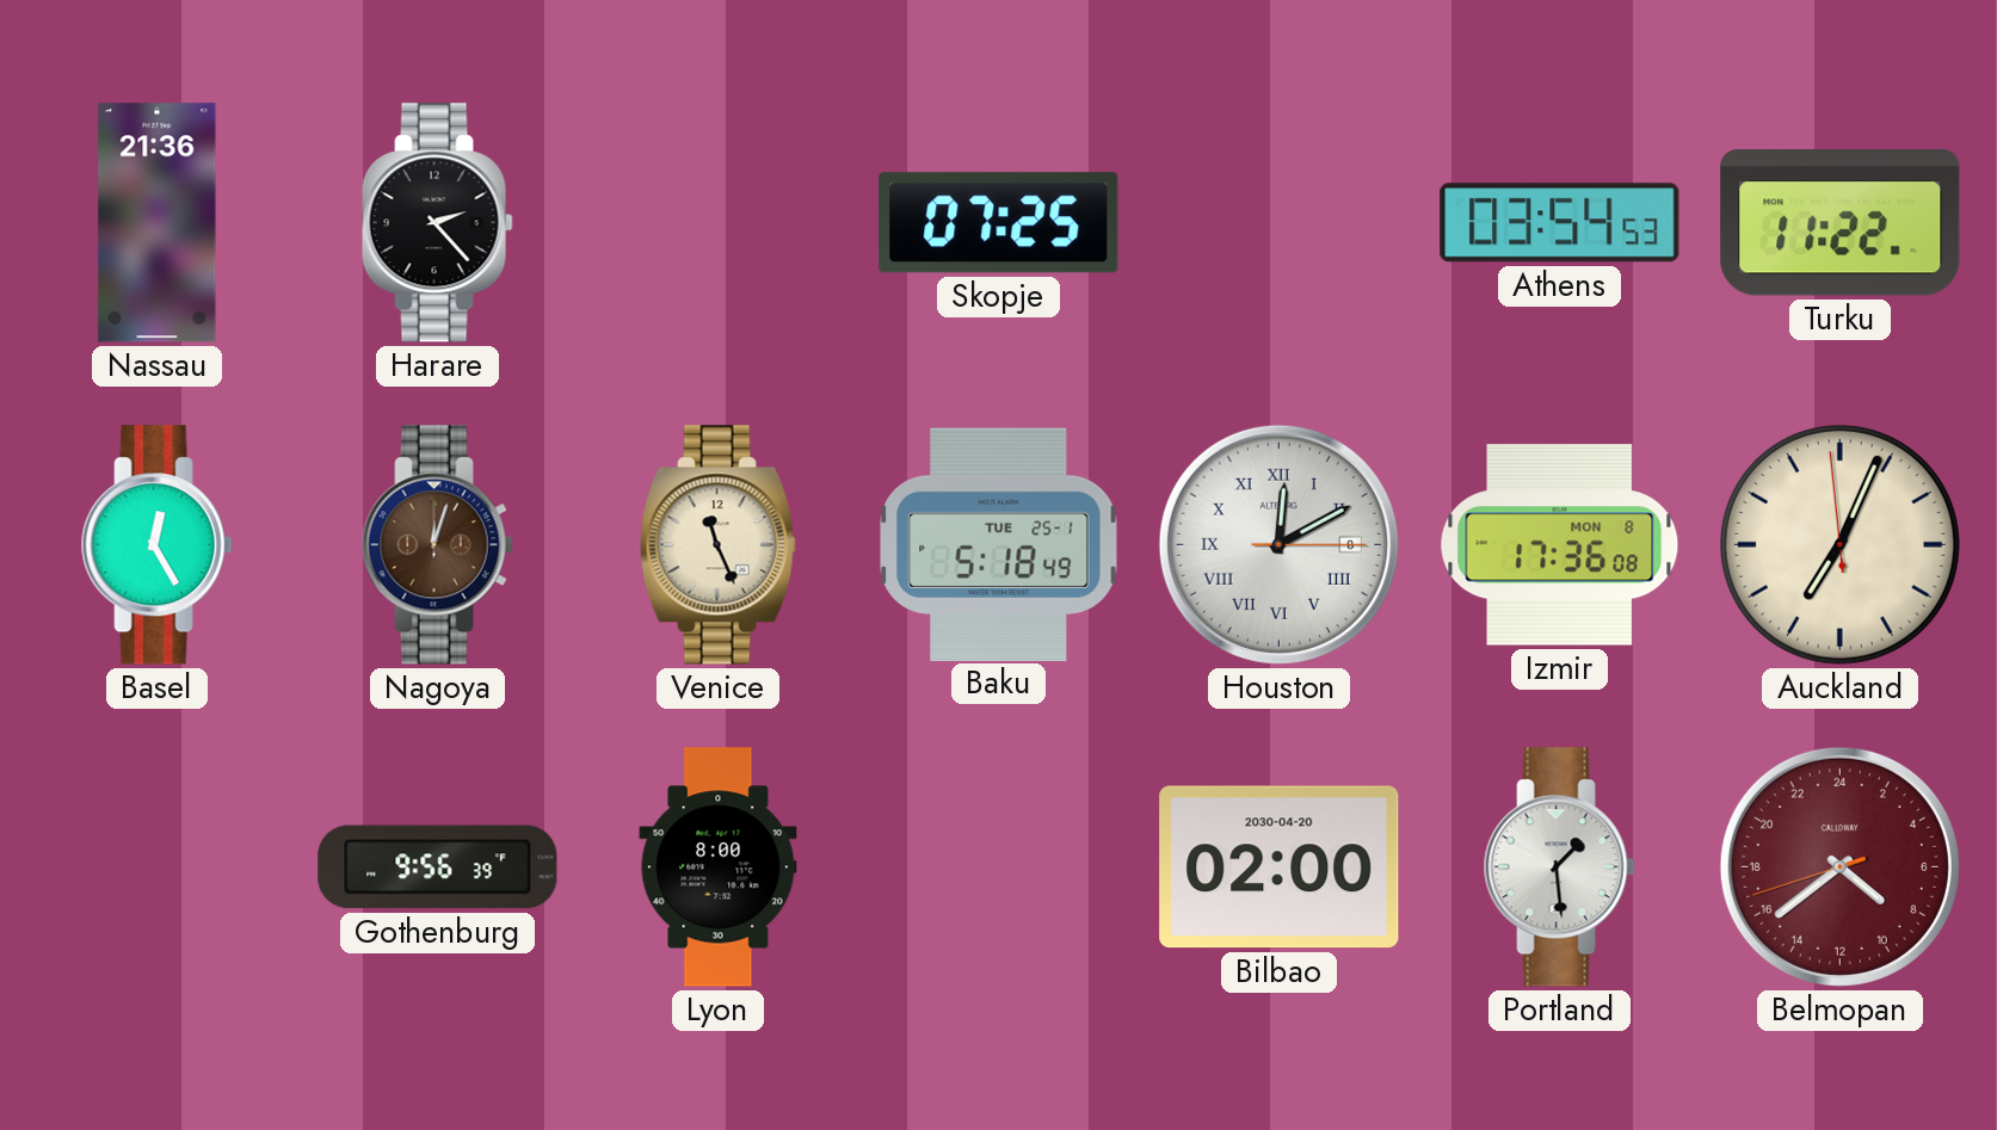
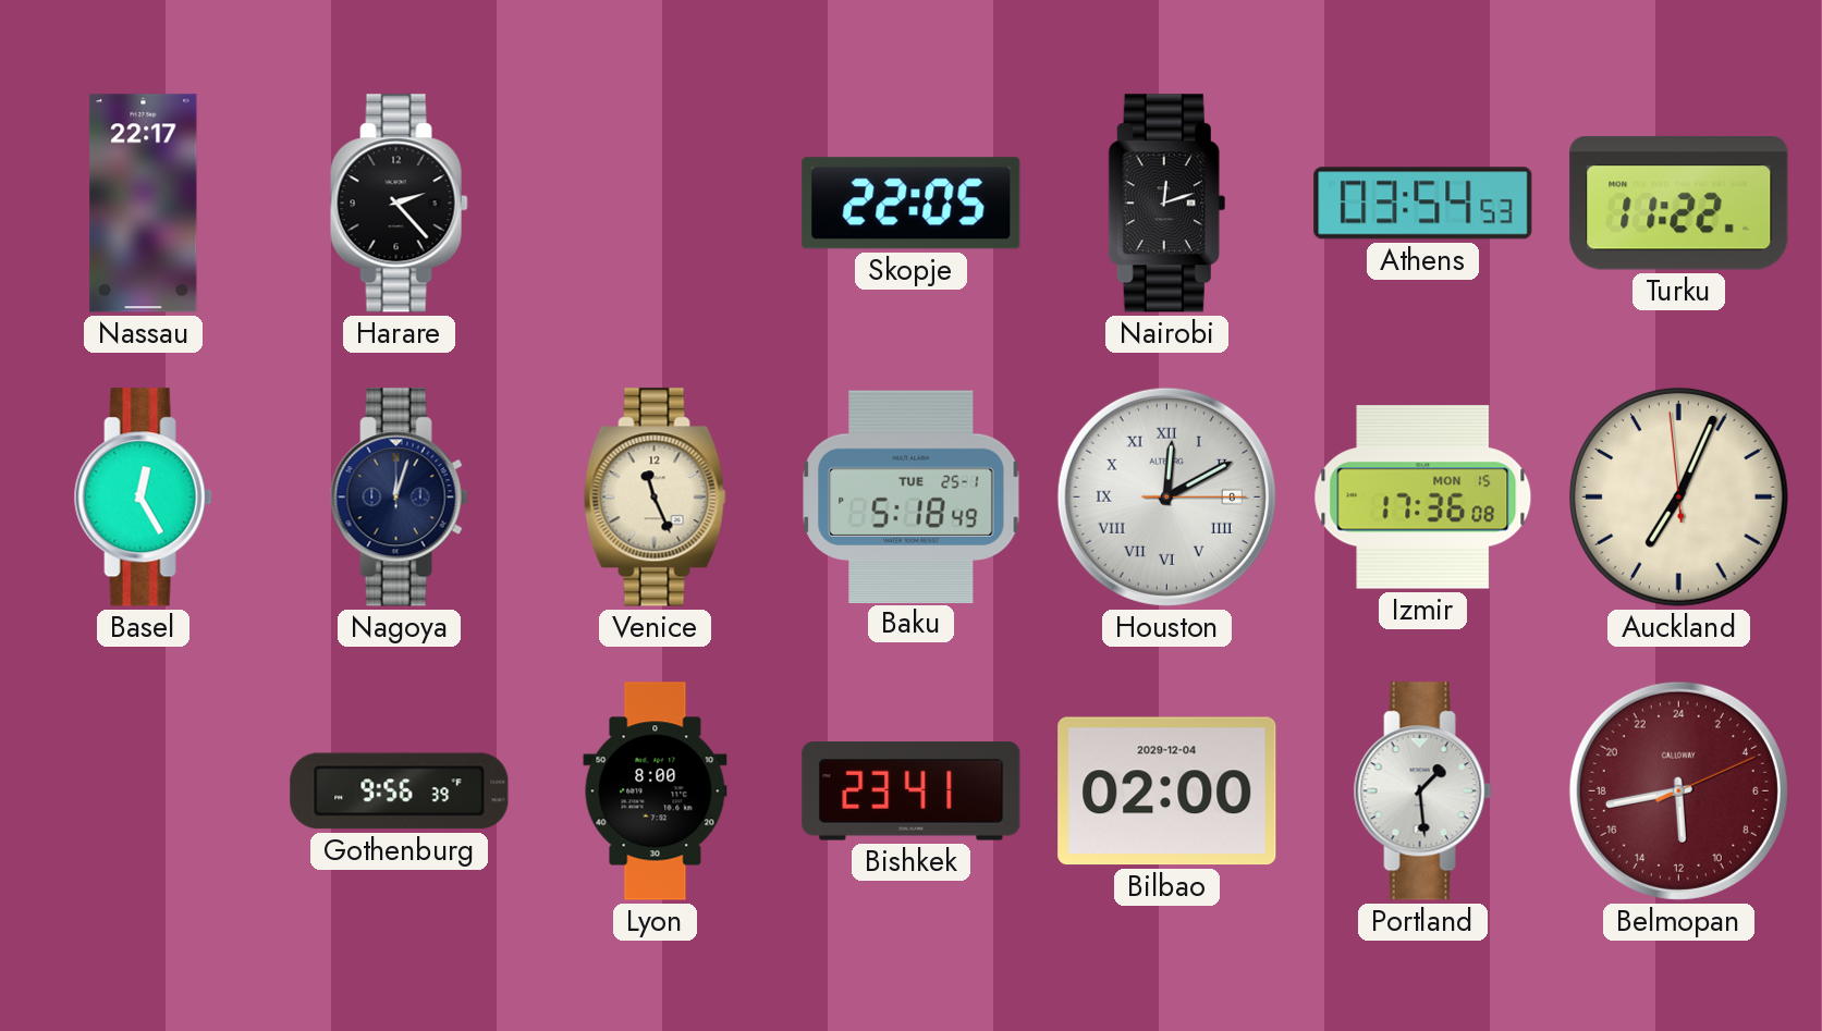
Nassau: 21:36 -> 22:17
Skopje: 07:25 -> 22:05
Nairobi: none -> 12:12
Nagoya dial: brown -> navy
Izmir date: MON 8 -> MON 15
Bishkek: none -> 23:41
Bilbao date: 2030-04-20 -> 2029-12-04
Belmopan: 8:38 -> 11:43
